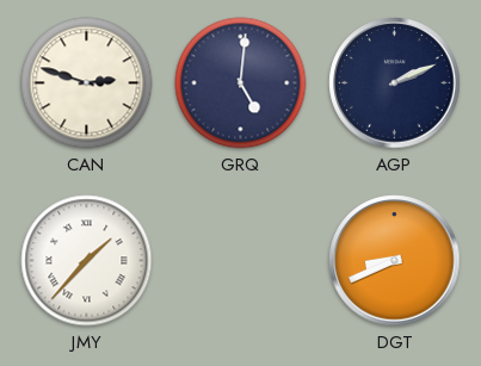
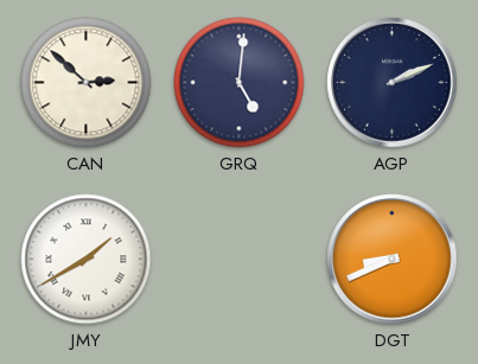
CAN: 2:48 -> 2:52
JMY: 1:37 -> 1:40
